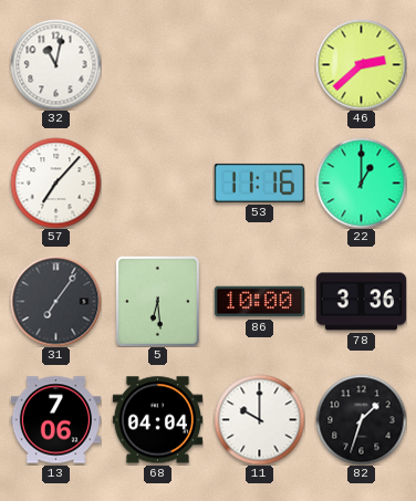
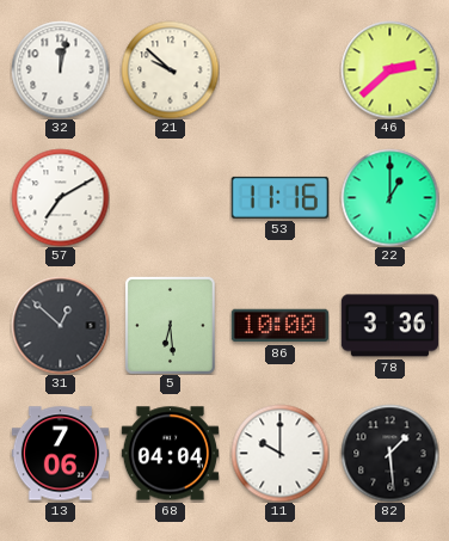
32: 11:02 -> 12:02
21: none -> 9:52
57: 7:07 -> 7:10
31: 7:06 -> 12:52
82: 1:33 -> 1:29
